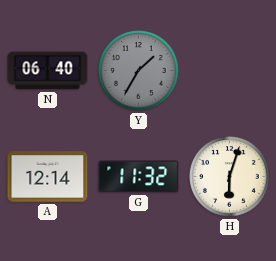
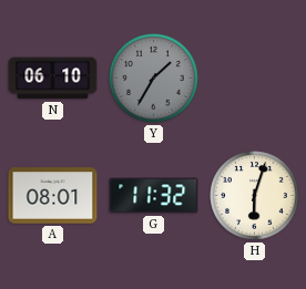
N: 06:40 -> 06:10
A: 12:14 -> 08:01
